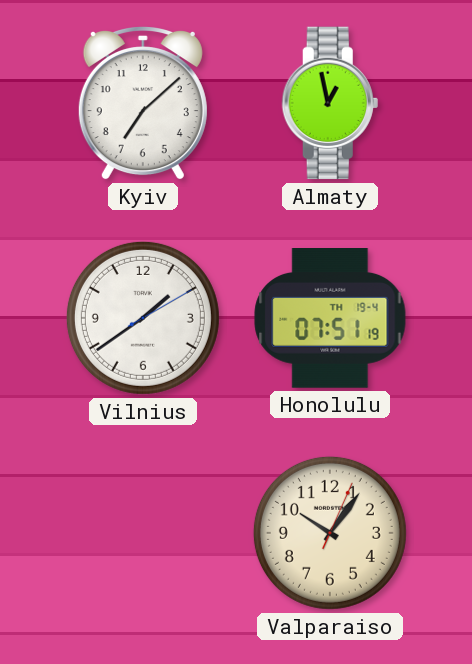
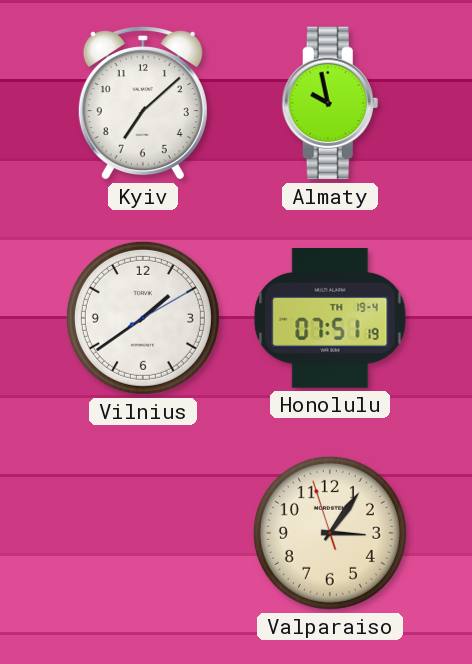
Almaty: 12:58 -> 9:58
Valparaiso: 10:06 -> 3:05
